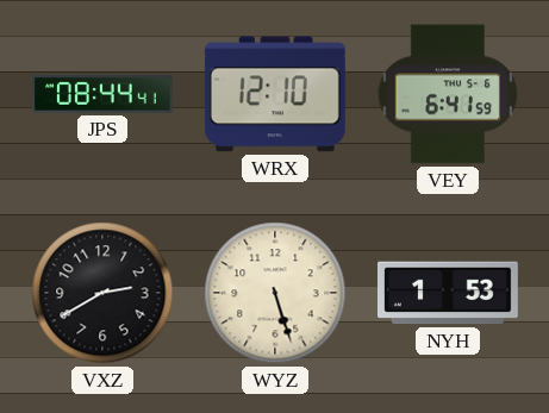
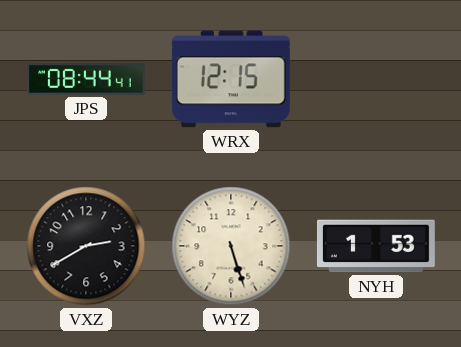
WRX: 12:10 -> 12:15
VEY: 6:41 -> none
